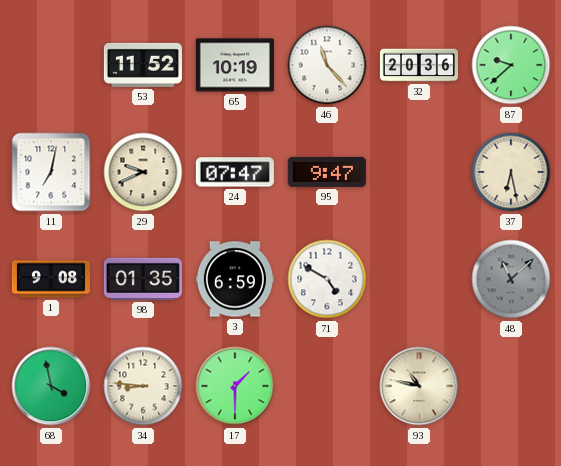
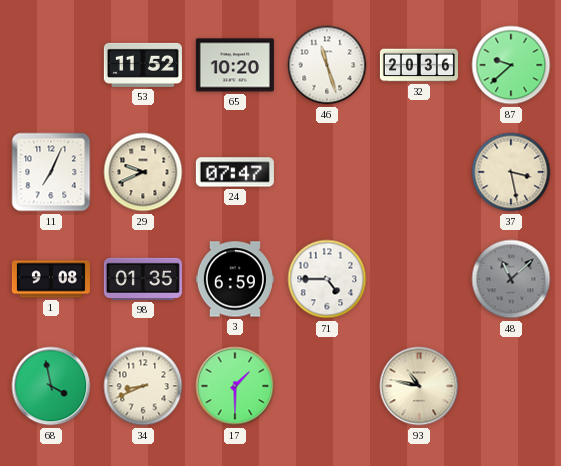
65: 10:19 -> 10:20
46: 11:23 -> 11:27
11: 7:02 -> 7:04
95: 9:47 -> none
37: 6:28 -> 3:28
71: 4:50 -> 4:45
34: 8:46 -> 8:41
